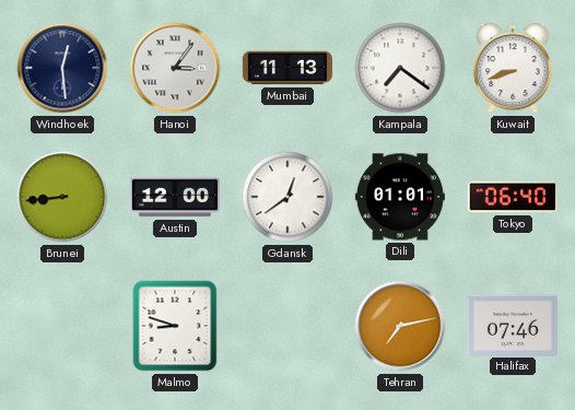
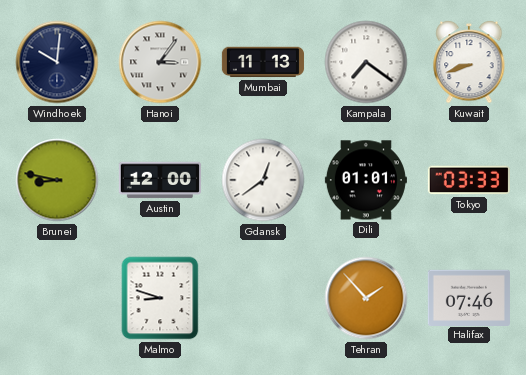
Windhoek: 12:29 -> 10:01
Brunei: 8:44 -> 8:47
Tokyo: 06:40 -> 03:33
Tehran: 7:13 -> 1:53
